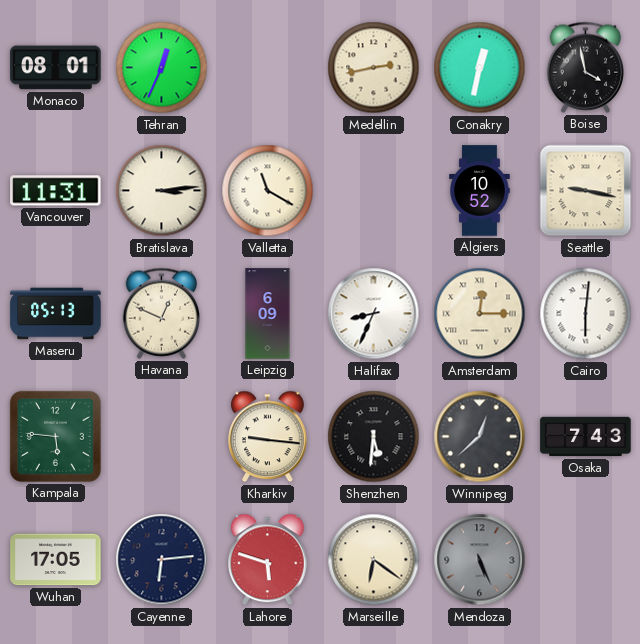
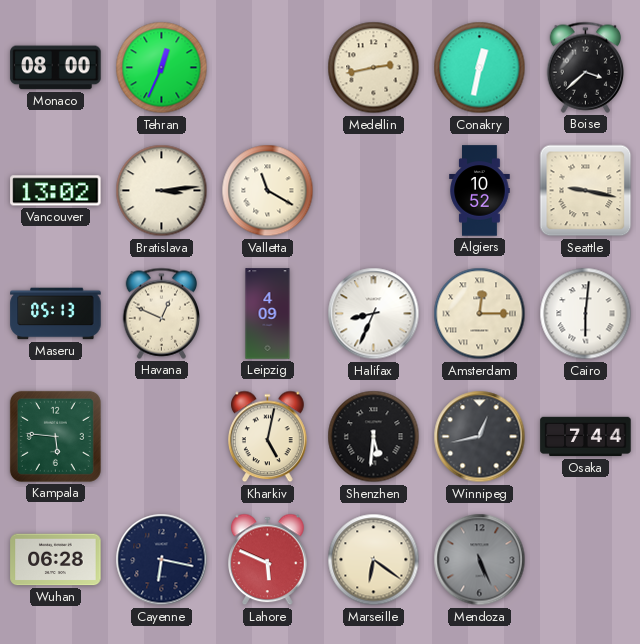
Monaco: 08:01 -> 08:00
Boise: 3:58 -> 3:38
Vancouver: 11:31 -> 13:02
Leipzig: 6:09 -> 4:09
Kharkiv: 9:16 -> 5:02
Winnipeg: 12:38 -> 12:43
Osaka: 7:43 -> 7:44
Wuhan: 17:05 -> 06:28
Cayenne: 6:14 -> 6:17
Lahore: 5:48 -> 5:49
